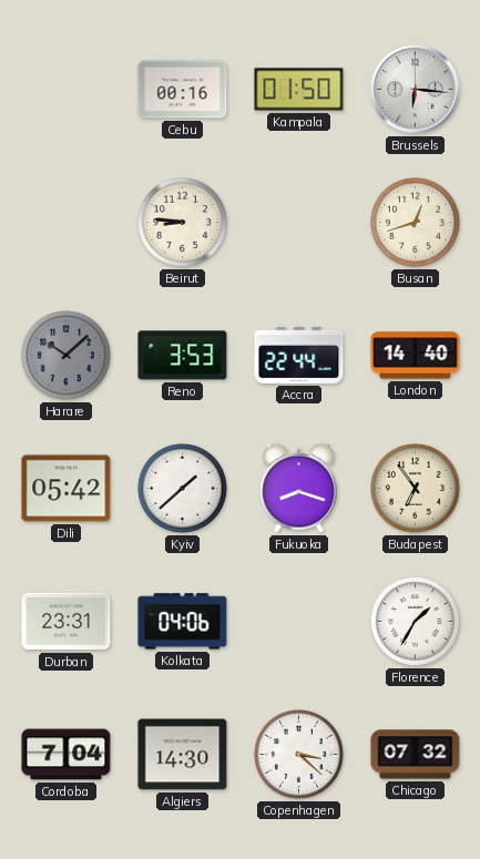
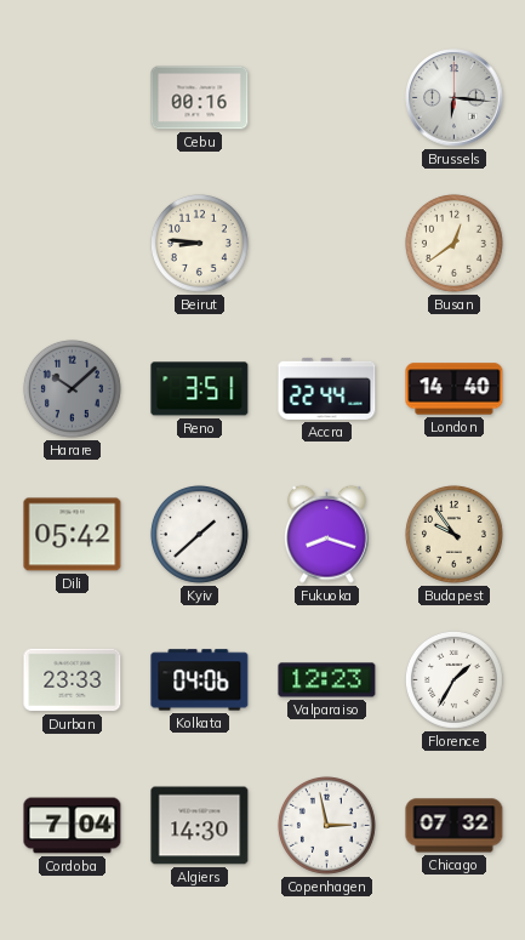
Kampala: 01:50 -> none
Busan: 12:42 -> 12:39
Reno: 3:53 -> 3:51
Budapest: 6:54 -> 9:54
Durban: 23:31 -> 23:33
Valparaiso: none -> 12:23
Copenhagen: 3:22 -> 2:58
